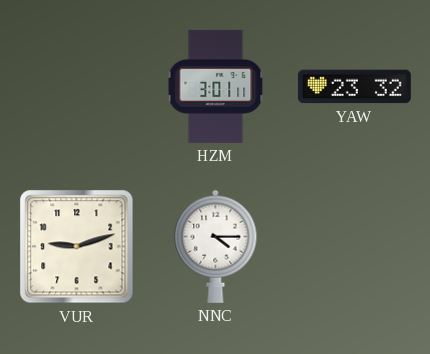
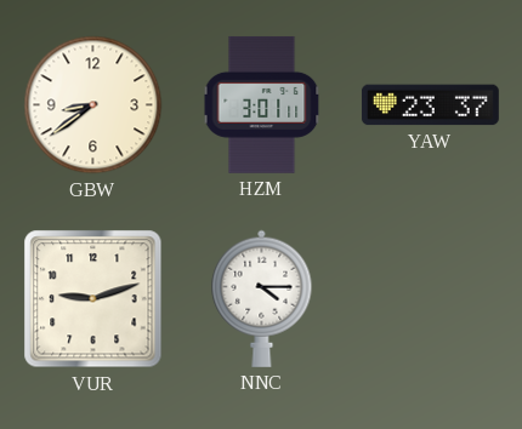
GBW: none -> 8:39
YAW: 23:32 -> 23:37
